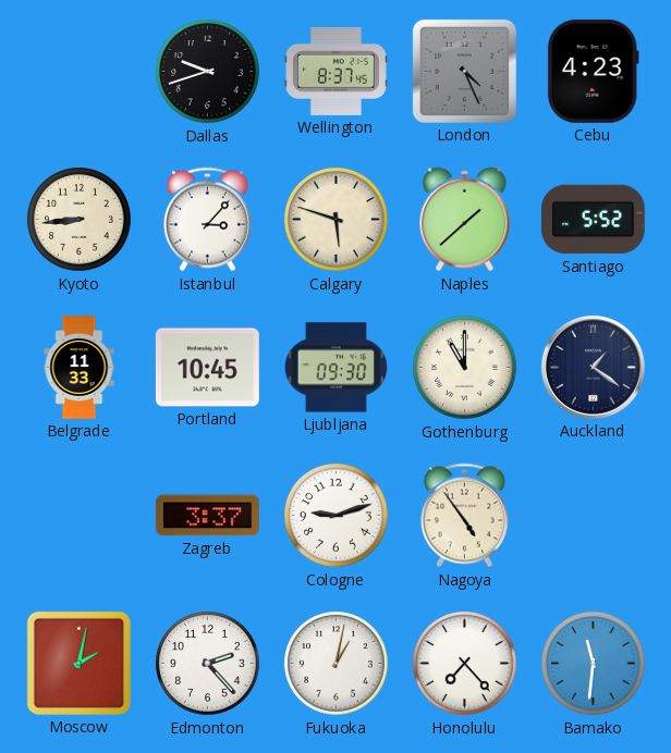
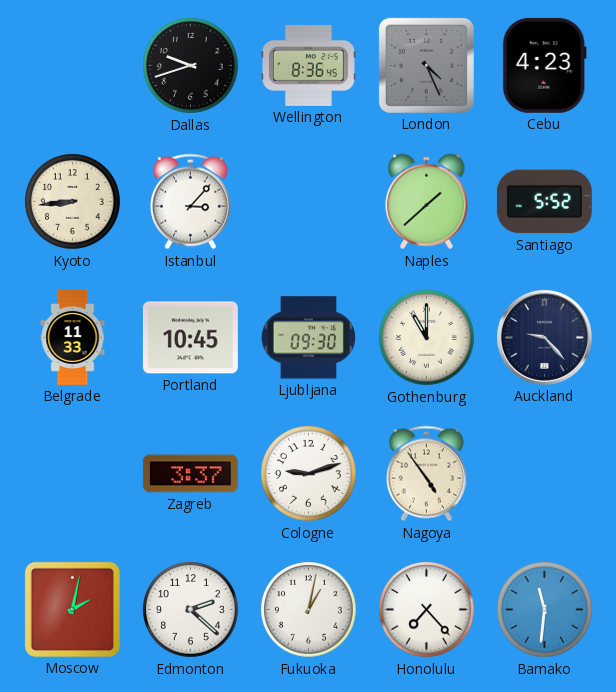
Wellington: 8:37 -> 8:36
Calgary: 5:48 -> none
Auckland: 1:21 -> 9:23
Edmonton: 2:23 -> 2:22
